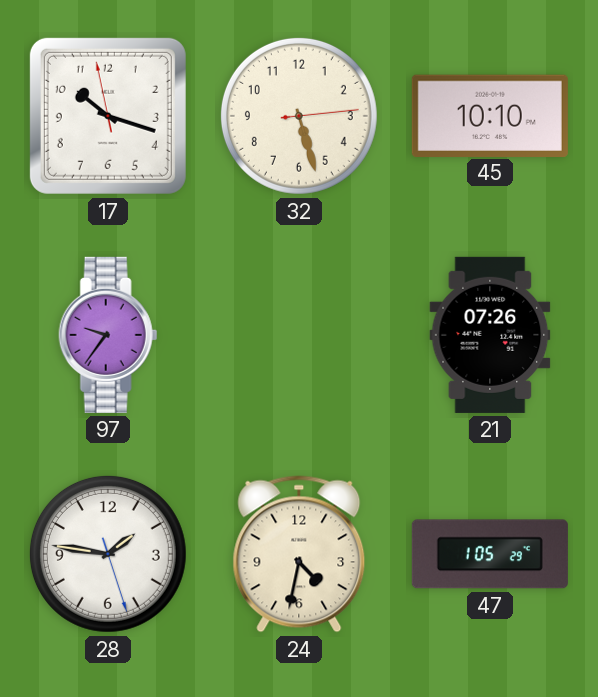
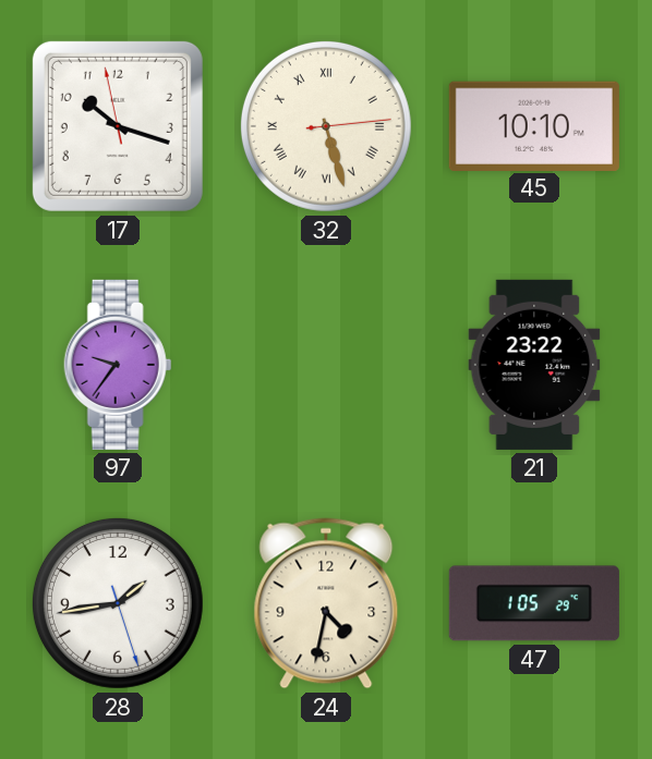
32 numerals: Arabic -> Roman
21: 07:26 -> 23:22
28: 1:46 -> 1:43
